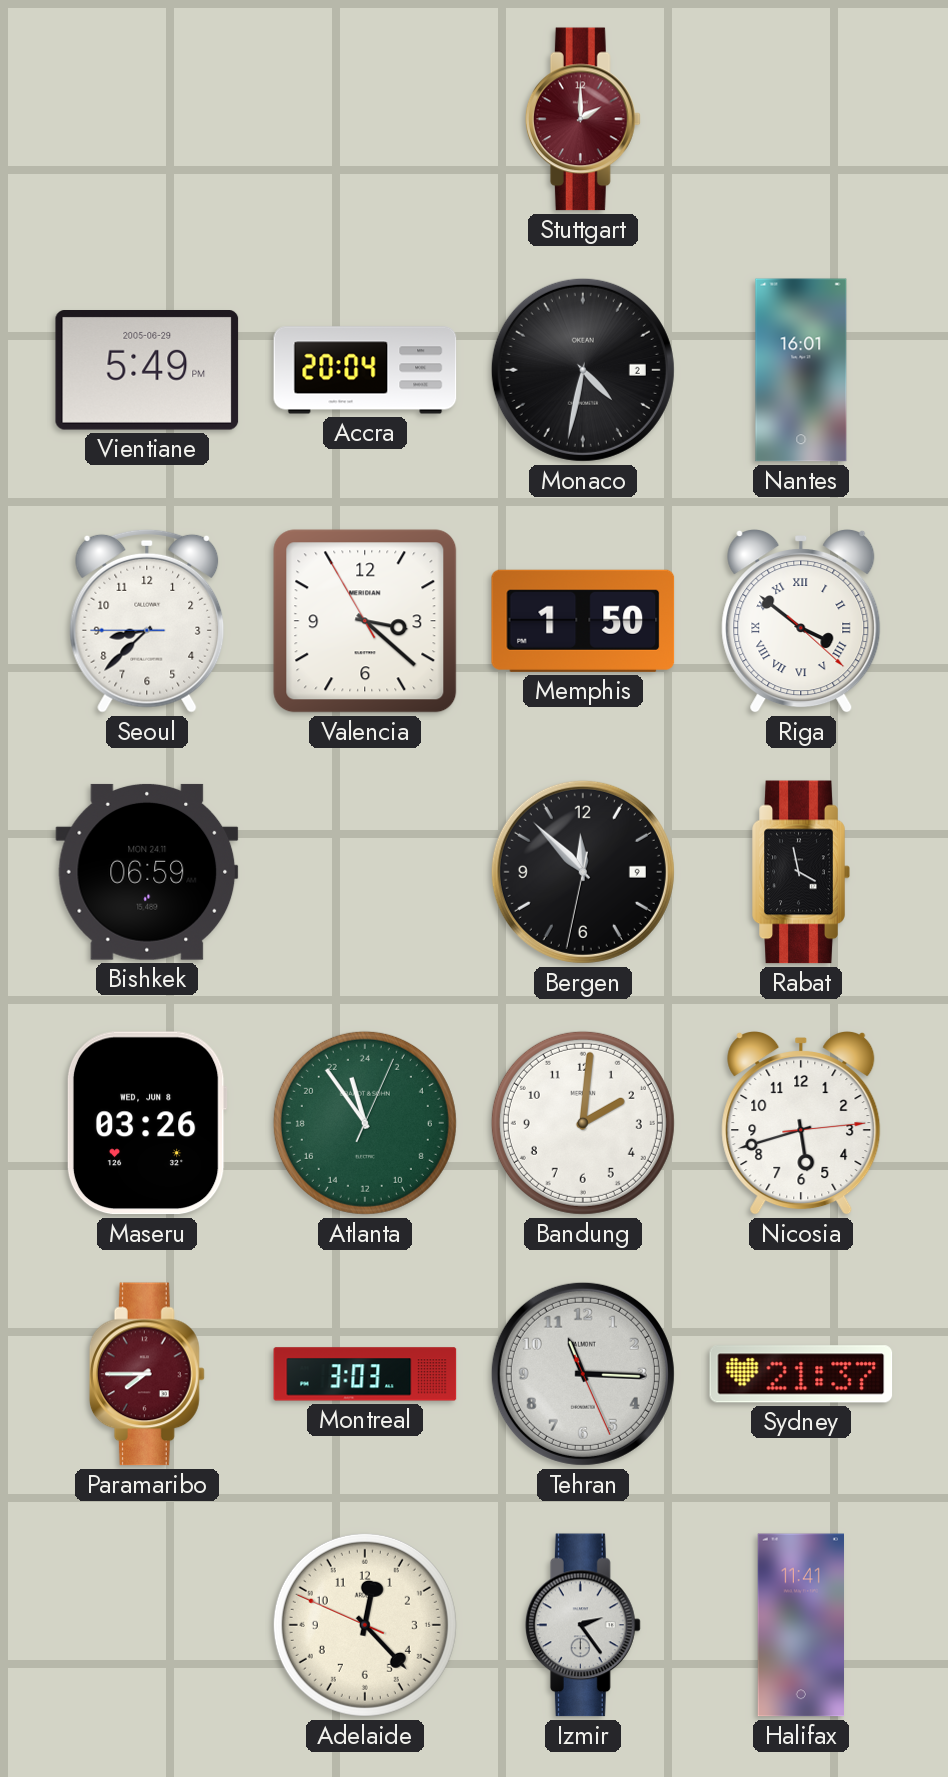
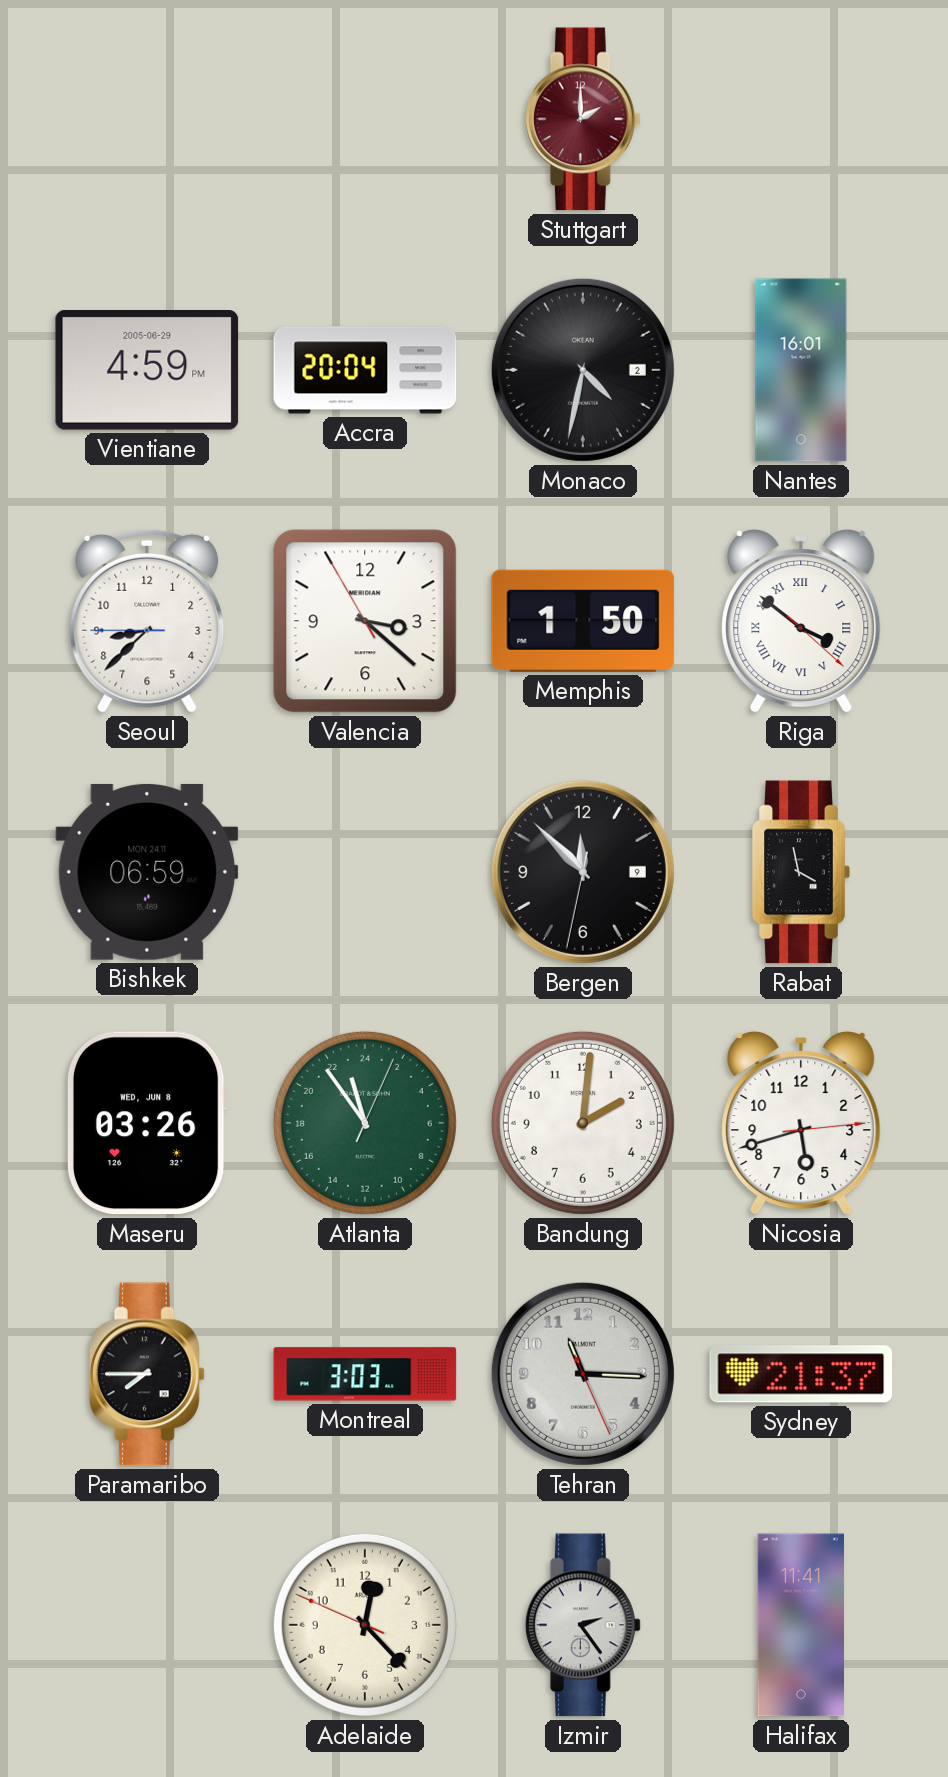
Vientiane: 5:49 -> 4:59
Paramaribo dial: burgundy -> black
